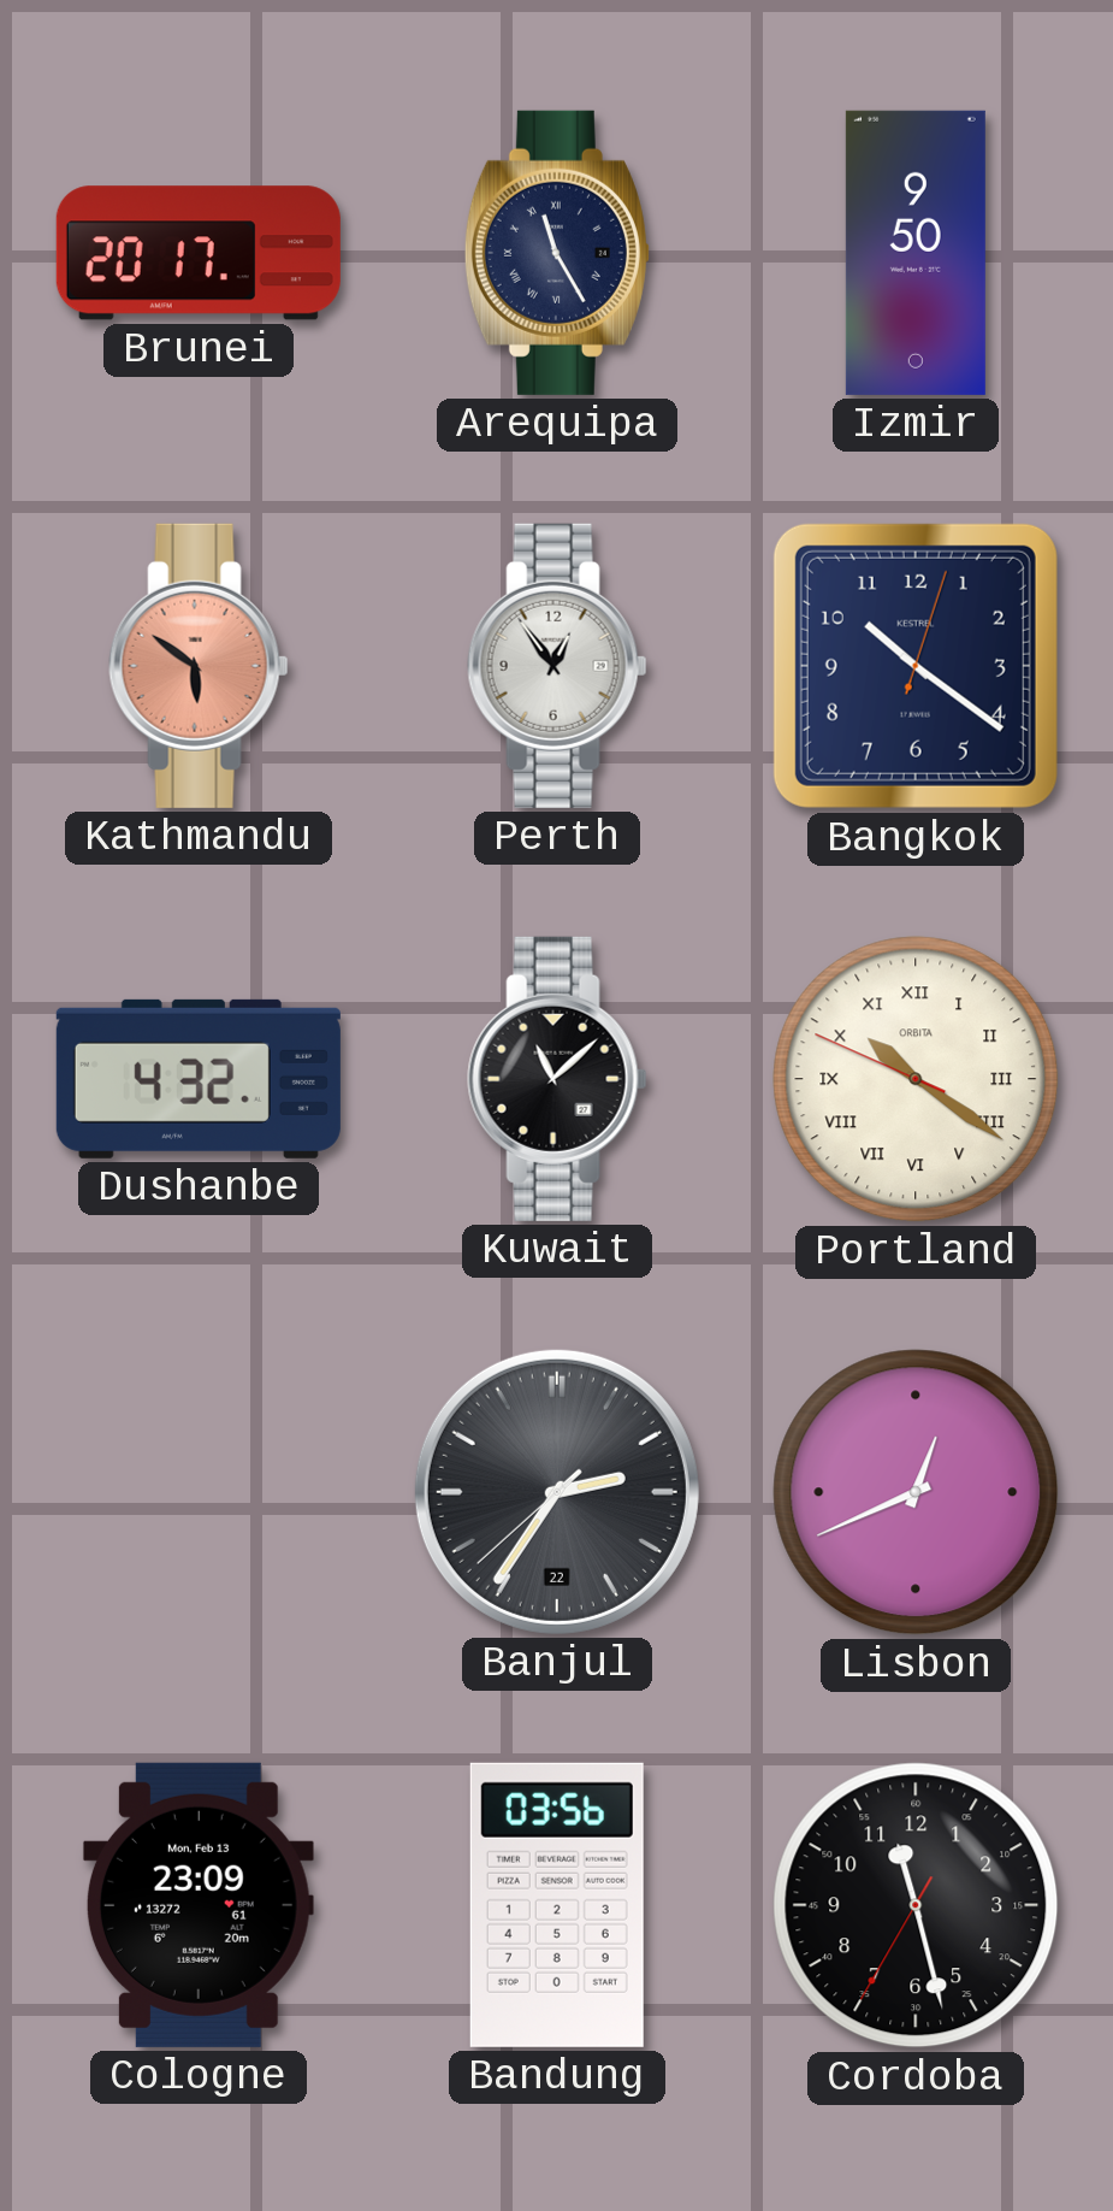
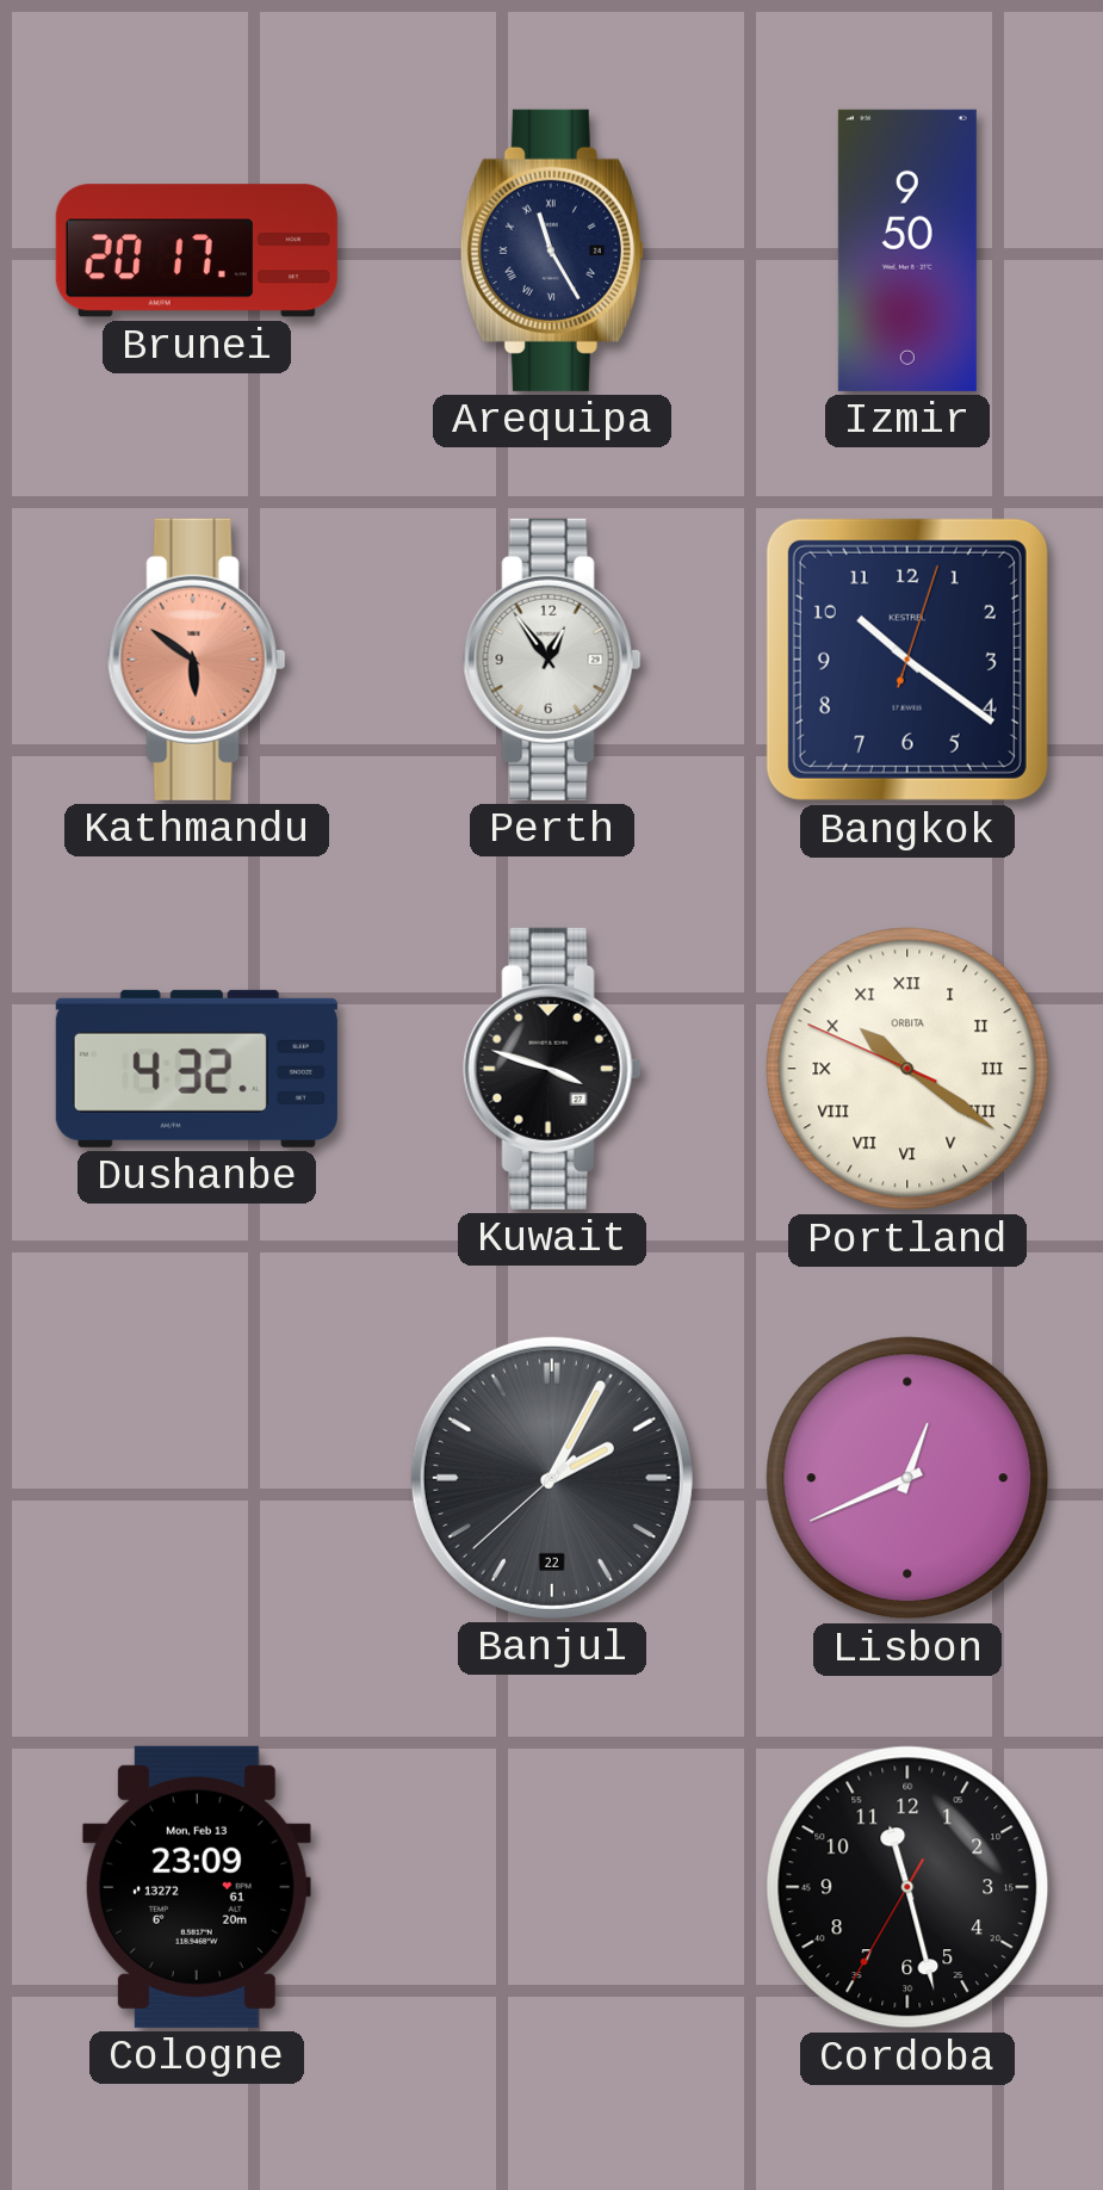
Kuwait: 11:08 -> 3:48
Banjul: 2:35 -> 2:04
Bandung: 03:56 -> none
